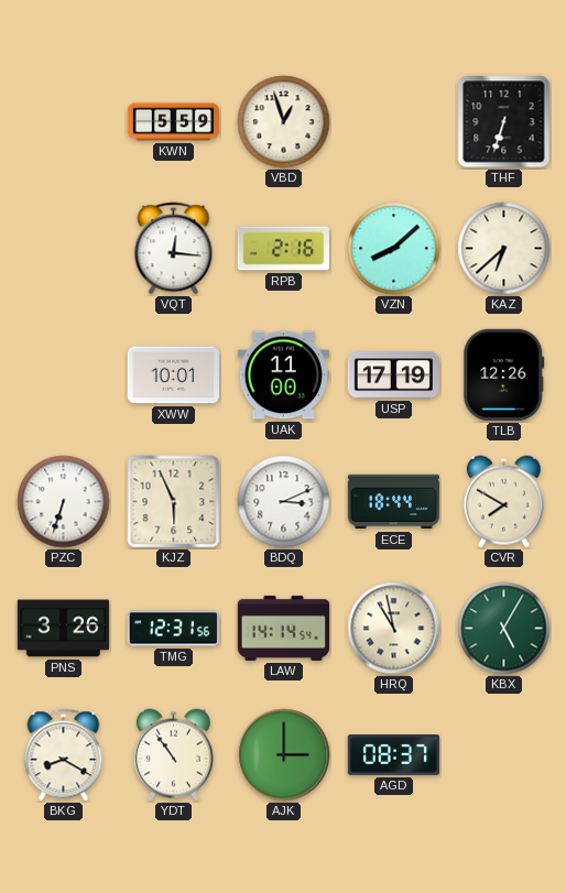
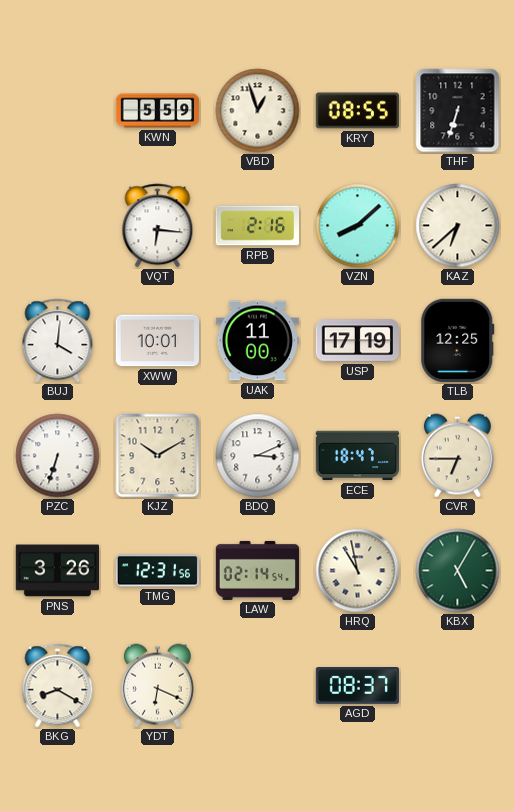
KRY: none -> 08:55
VQT: 12:16 -> 6:16
BUJ: none -> 4:01
TLB: 12:26 -> 12:25
KJZ: 5:56 -> 10:10
ECE: 18:44 -> 18:47
CVR: 7:50 -> 6:45
LAW: 14:14 -> 02:14
YDT: 10:54 -> 6:19
AJK: 3:00 -> none
